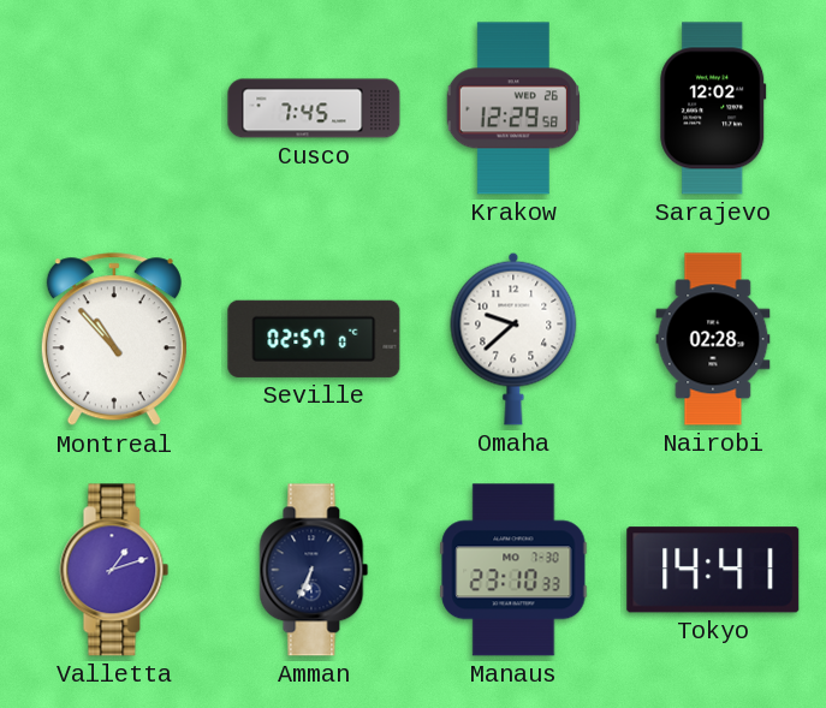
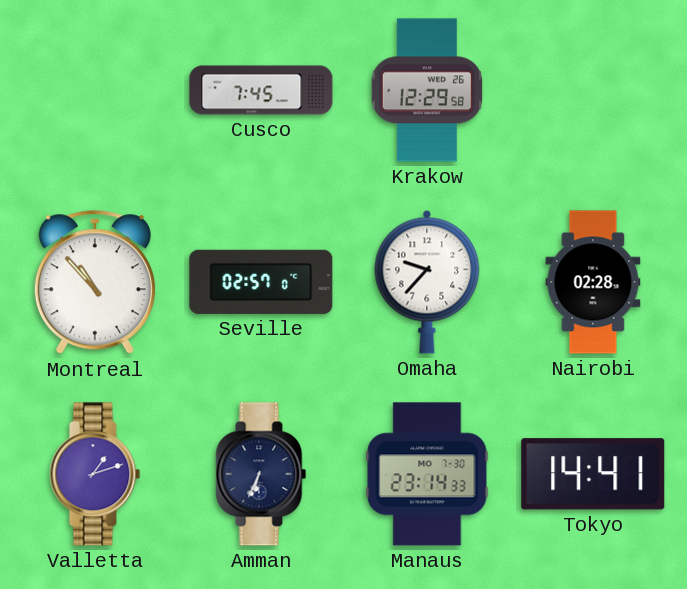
Sarajevo: 12:02 -> none
Omaha: 9:38 -> 9:37
Manaus: 23:10 -> 23:14
